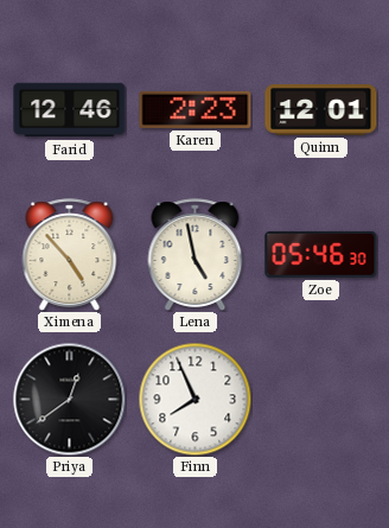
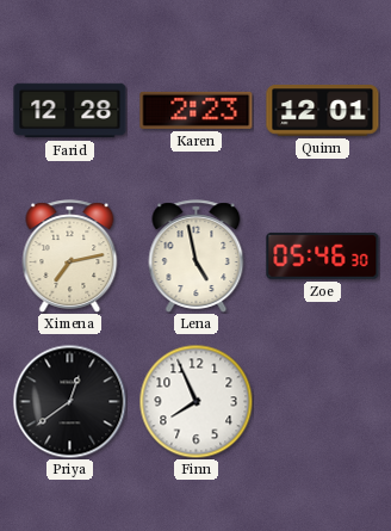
Farid: 12:46 -> 12:28
Ximena: 4:53 -> 7:13
